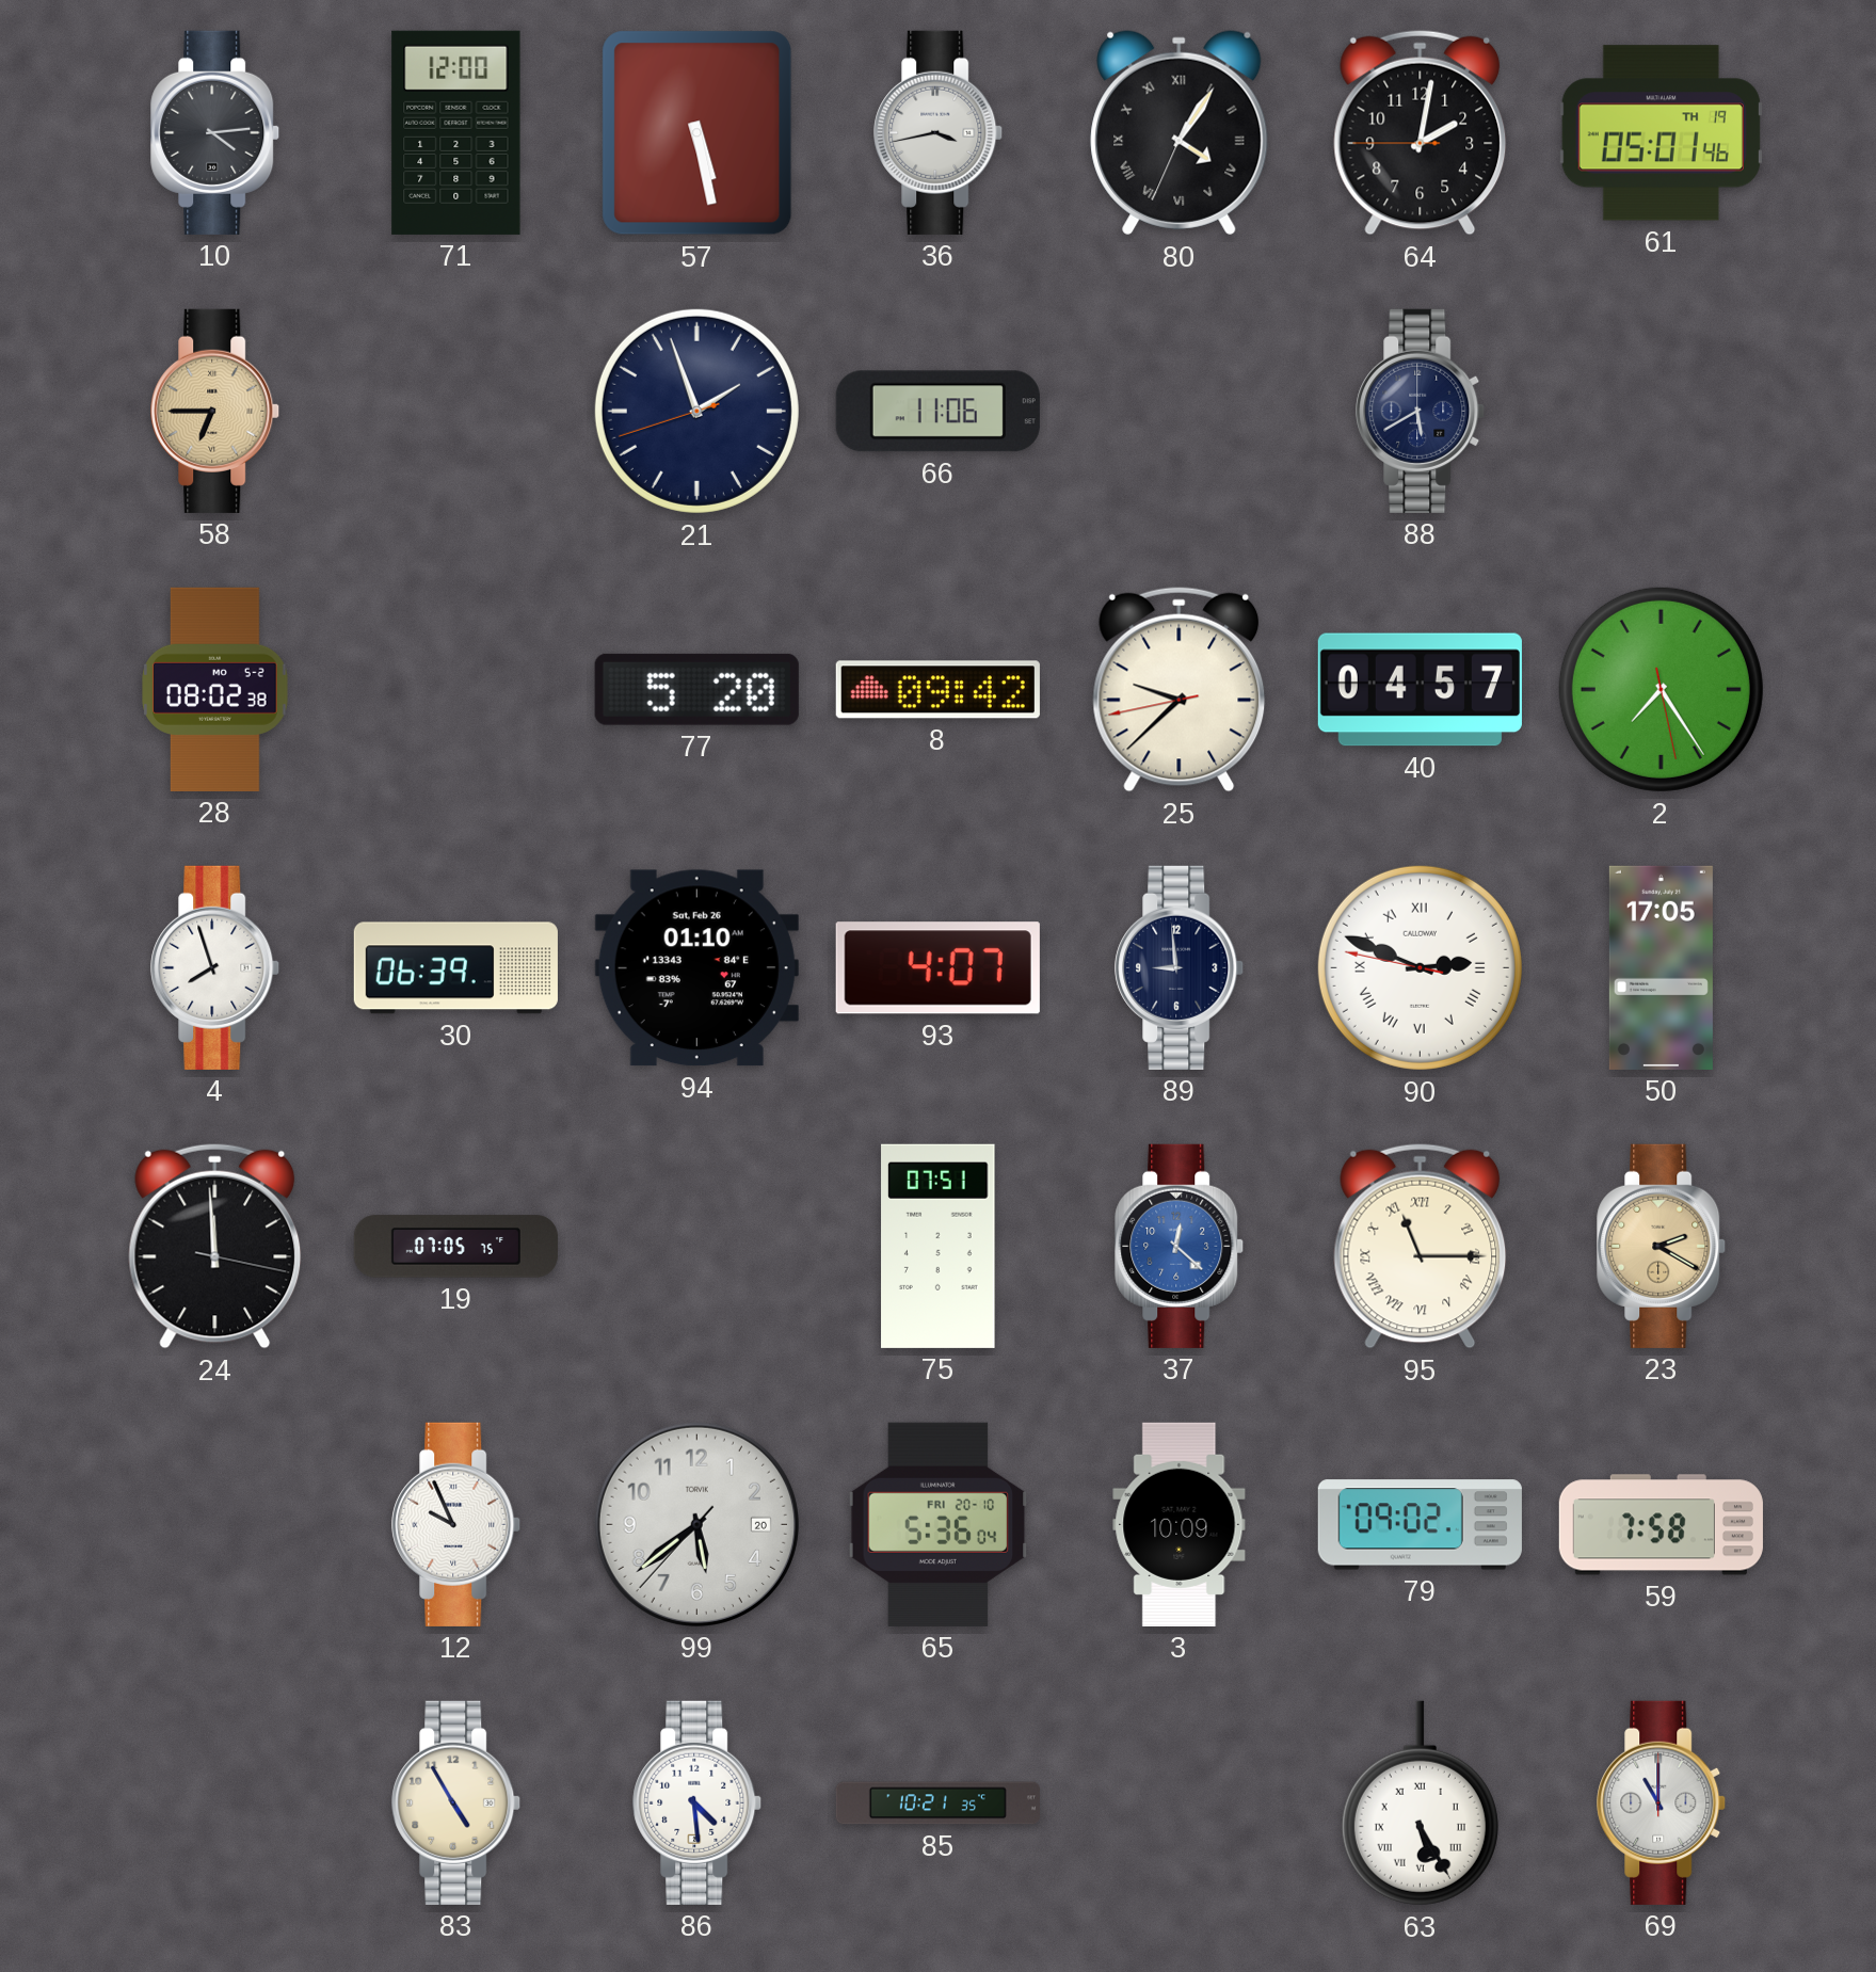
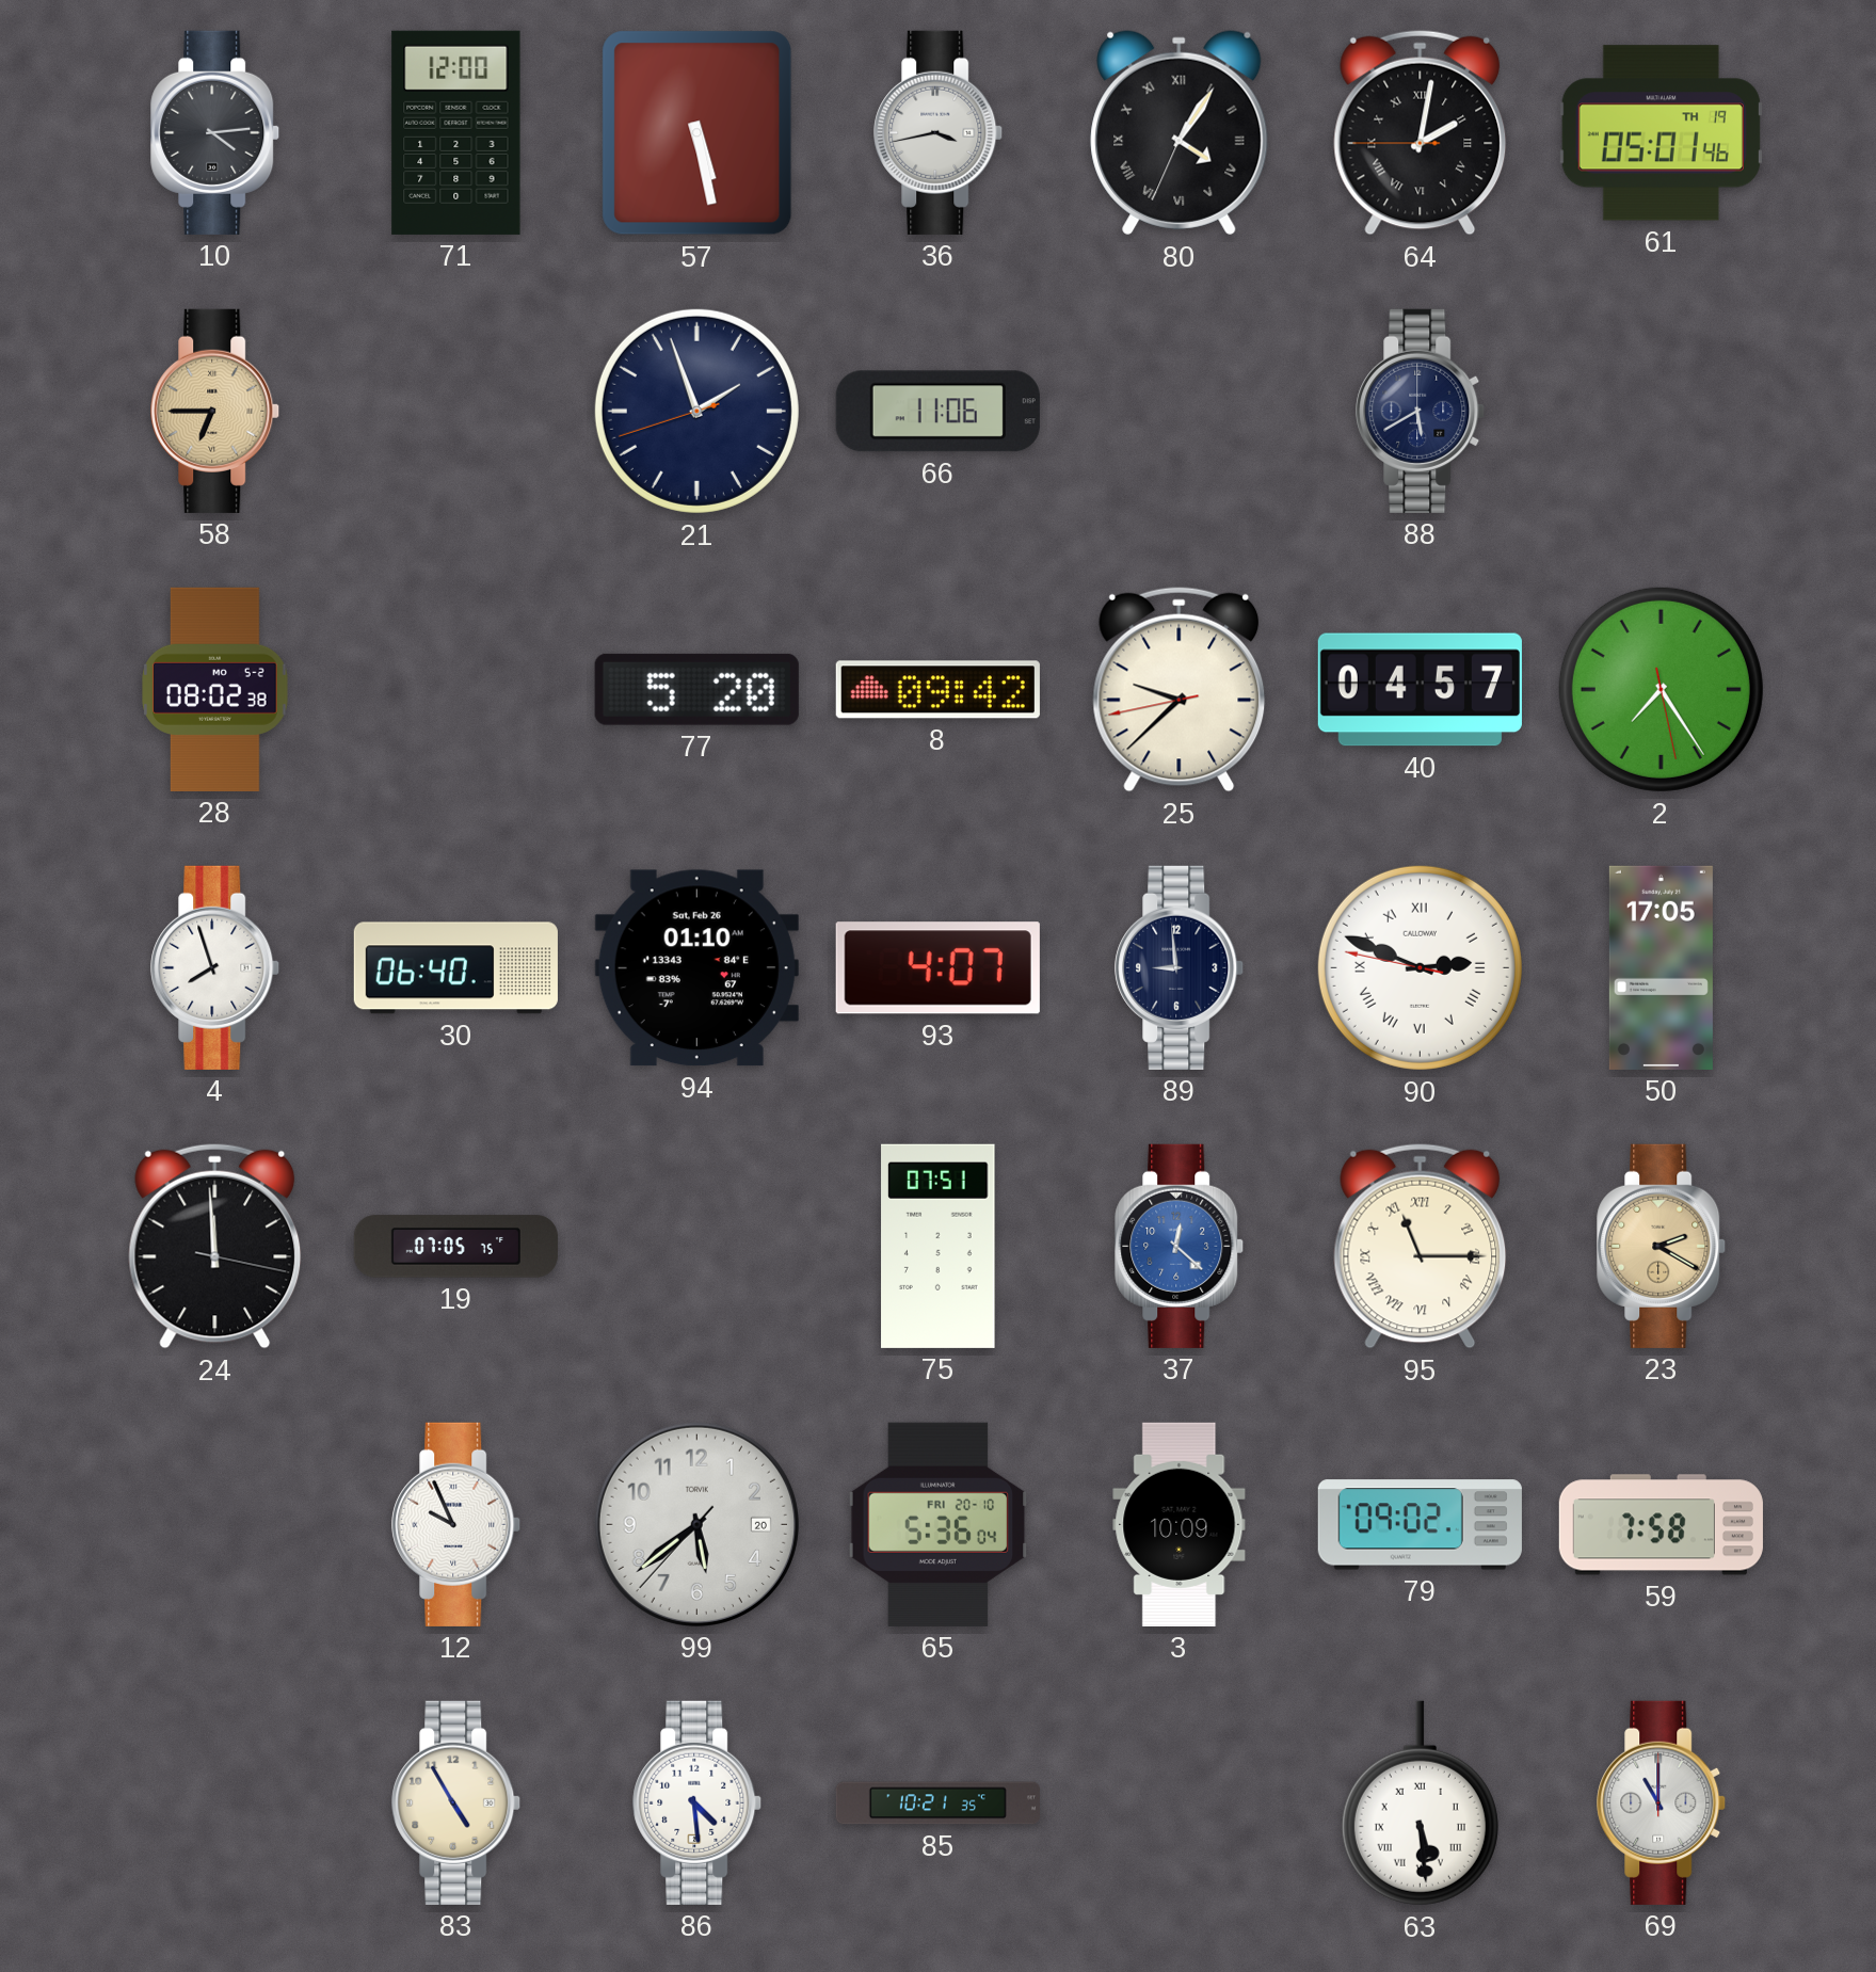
64 numerals: Arabic -> Roman
30: 06:39 -> 06:40
63: 5:25 -> 5:29
